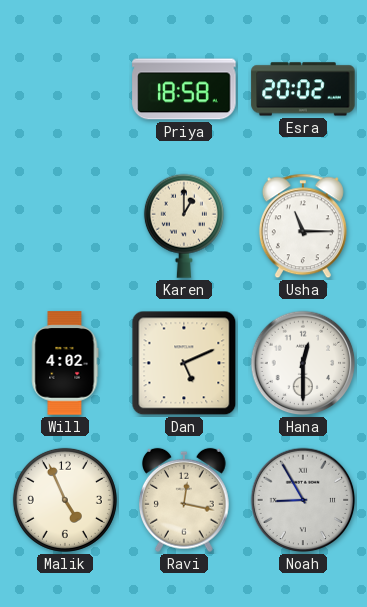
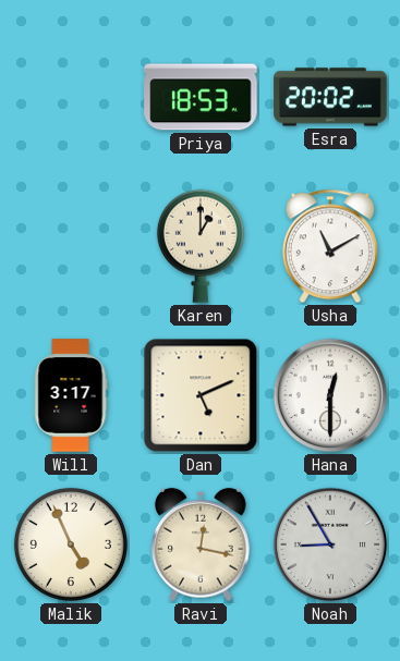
Priya: 18:58 -> 18:53
Usha: 11:15 -> 11:10
Will: 4:02 -> 3:17
